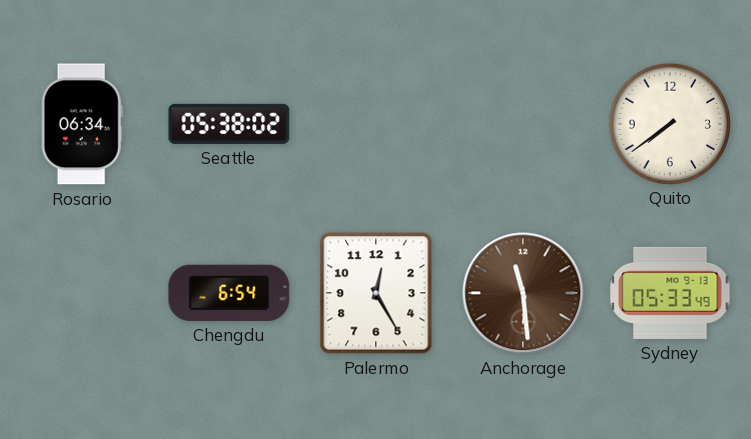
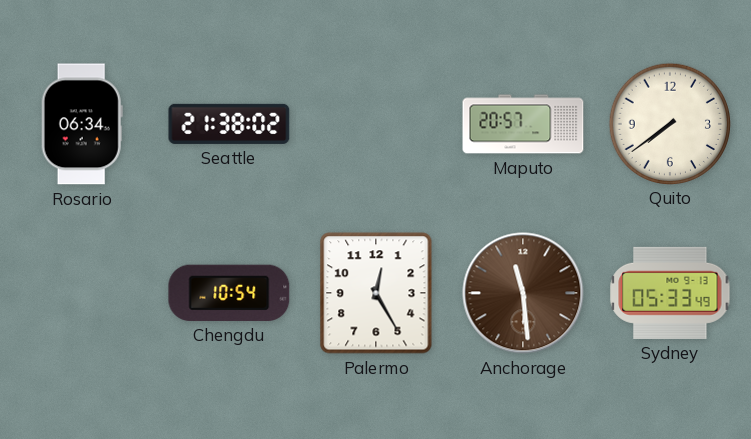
Seattle: 05:38 -> 21:38
Maputo: none -> 20:57
Chengdu: 6:54 -> 10:54
